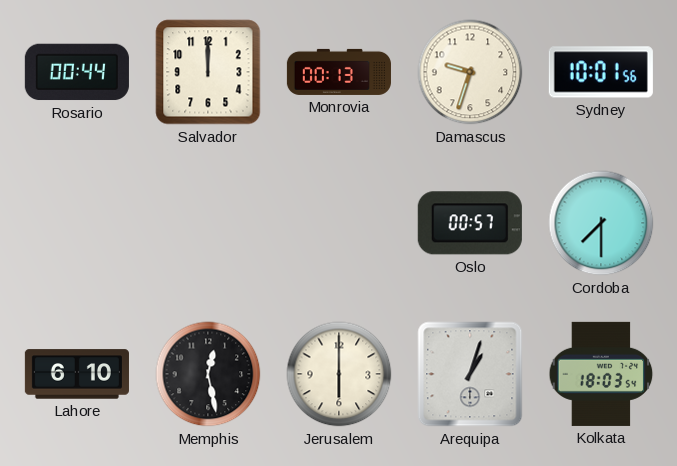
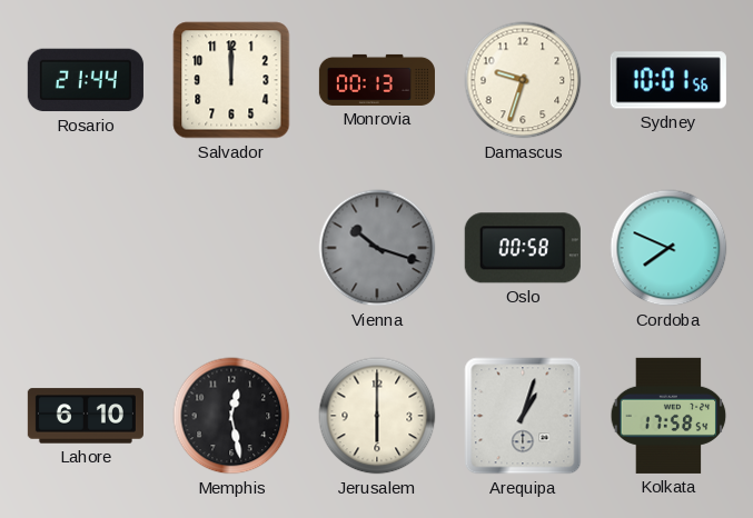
Rosario: 00:44 -> 21:44
Vienna: none -> 10:18
Oslo: 00:57 -> 00:58
Cordoba: 7:30 -> 7:49
Kolkata: 18:03 -> 17:58
